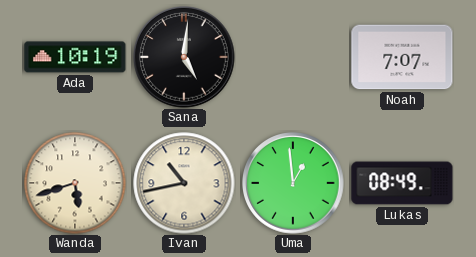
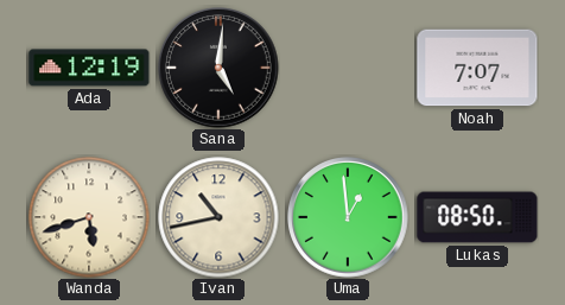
Ada: 10:19 -> 12:19
Lukas: 08:49 -> 08:50
